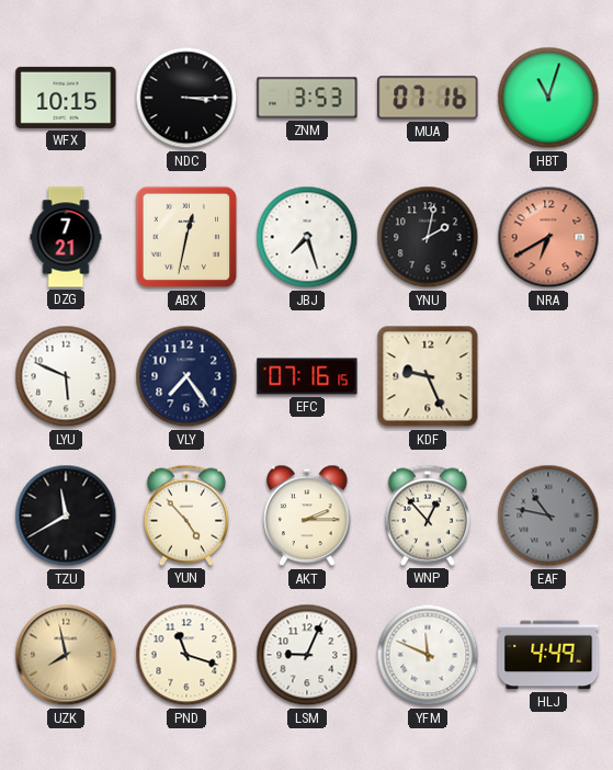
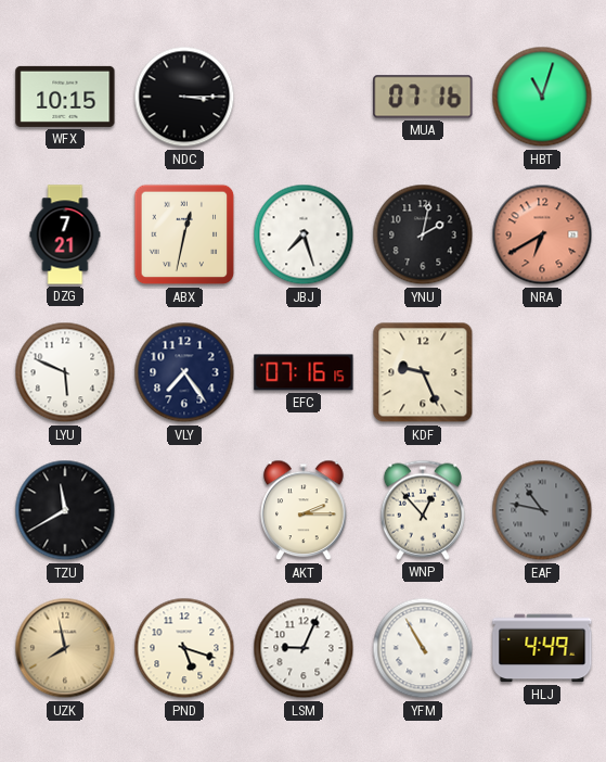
ZNM: 3:53 -> none
YUN: 4:53 -> none
PND: 11:18 -> 5:18
YFM: 11:49 -> 10:55
